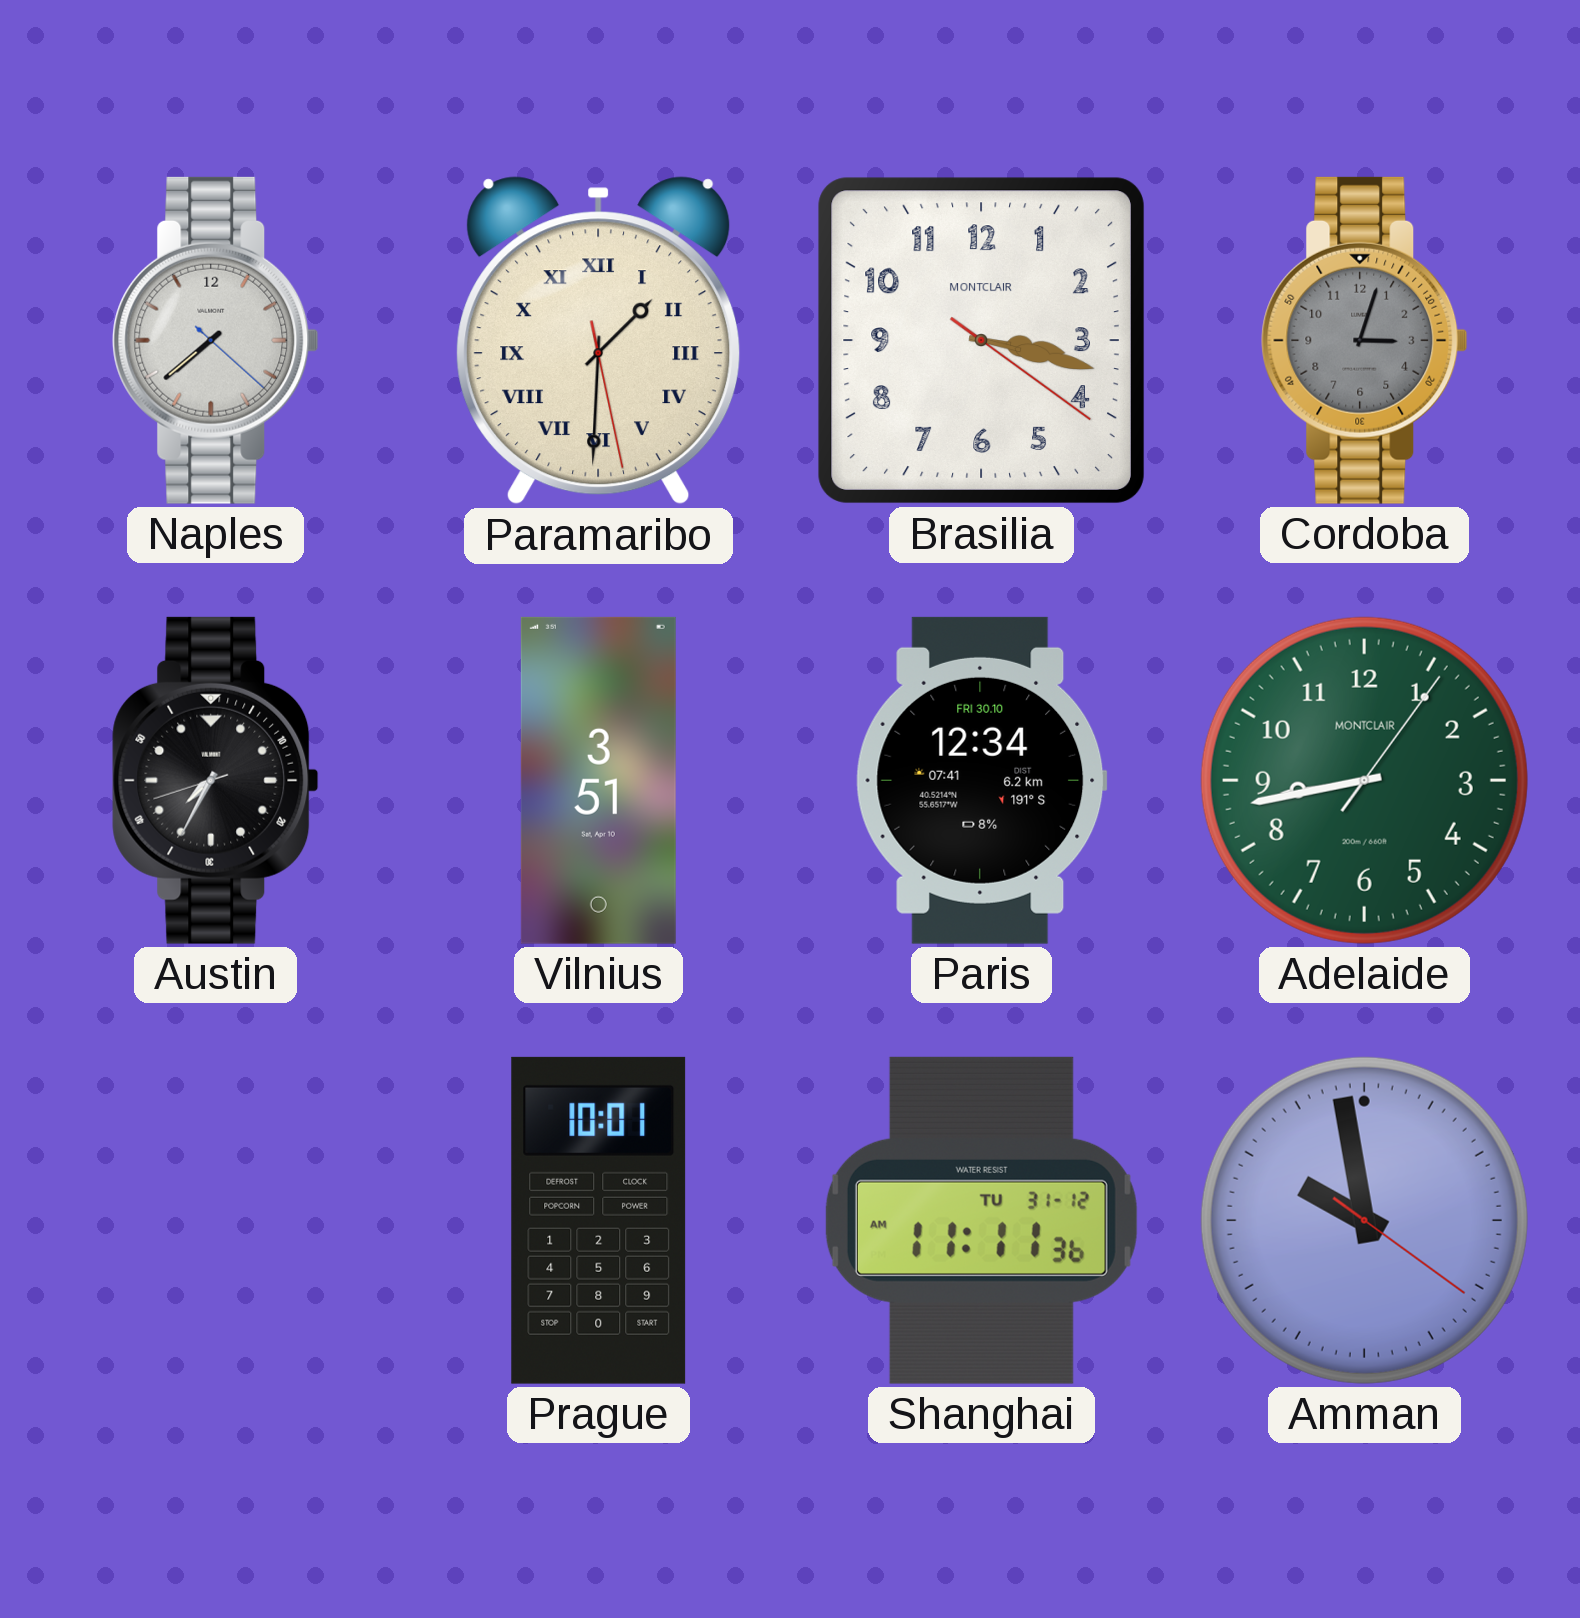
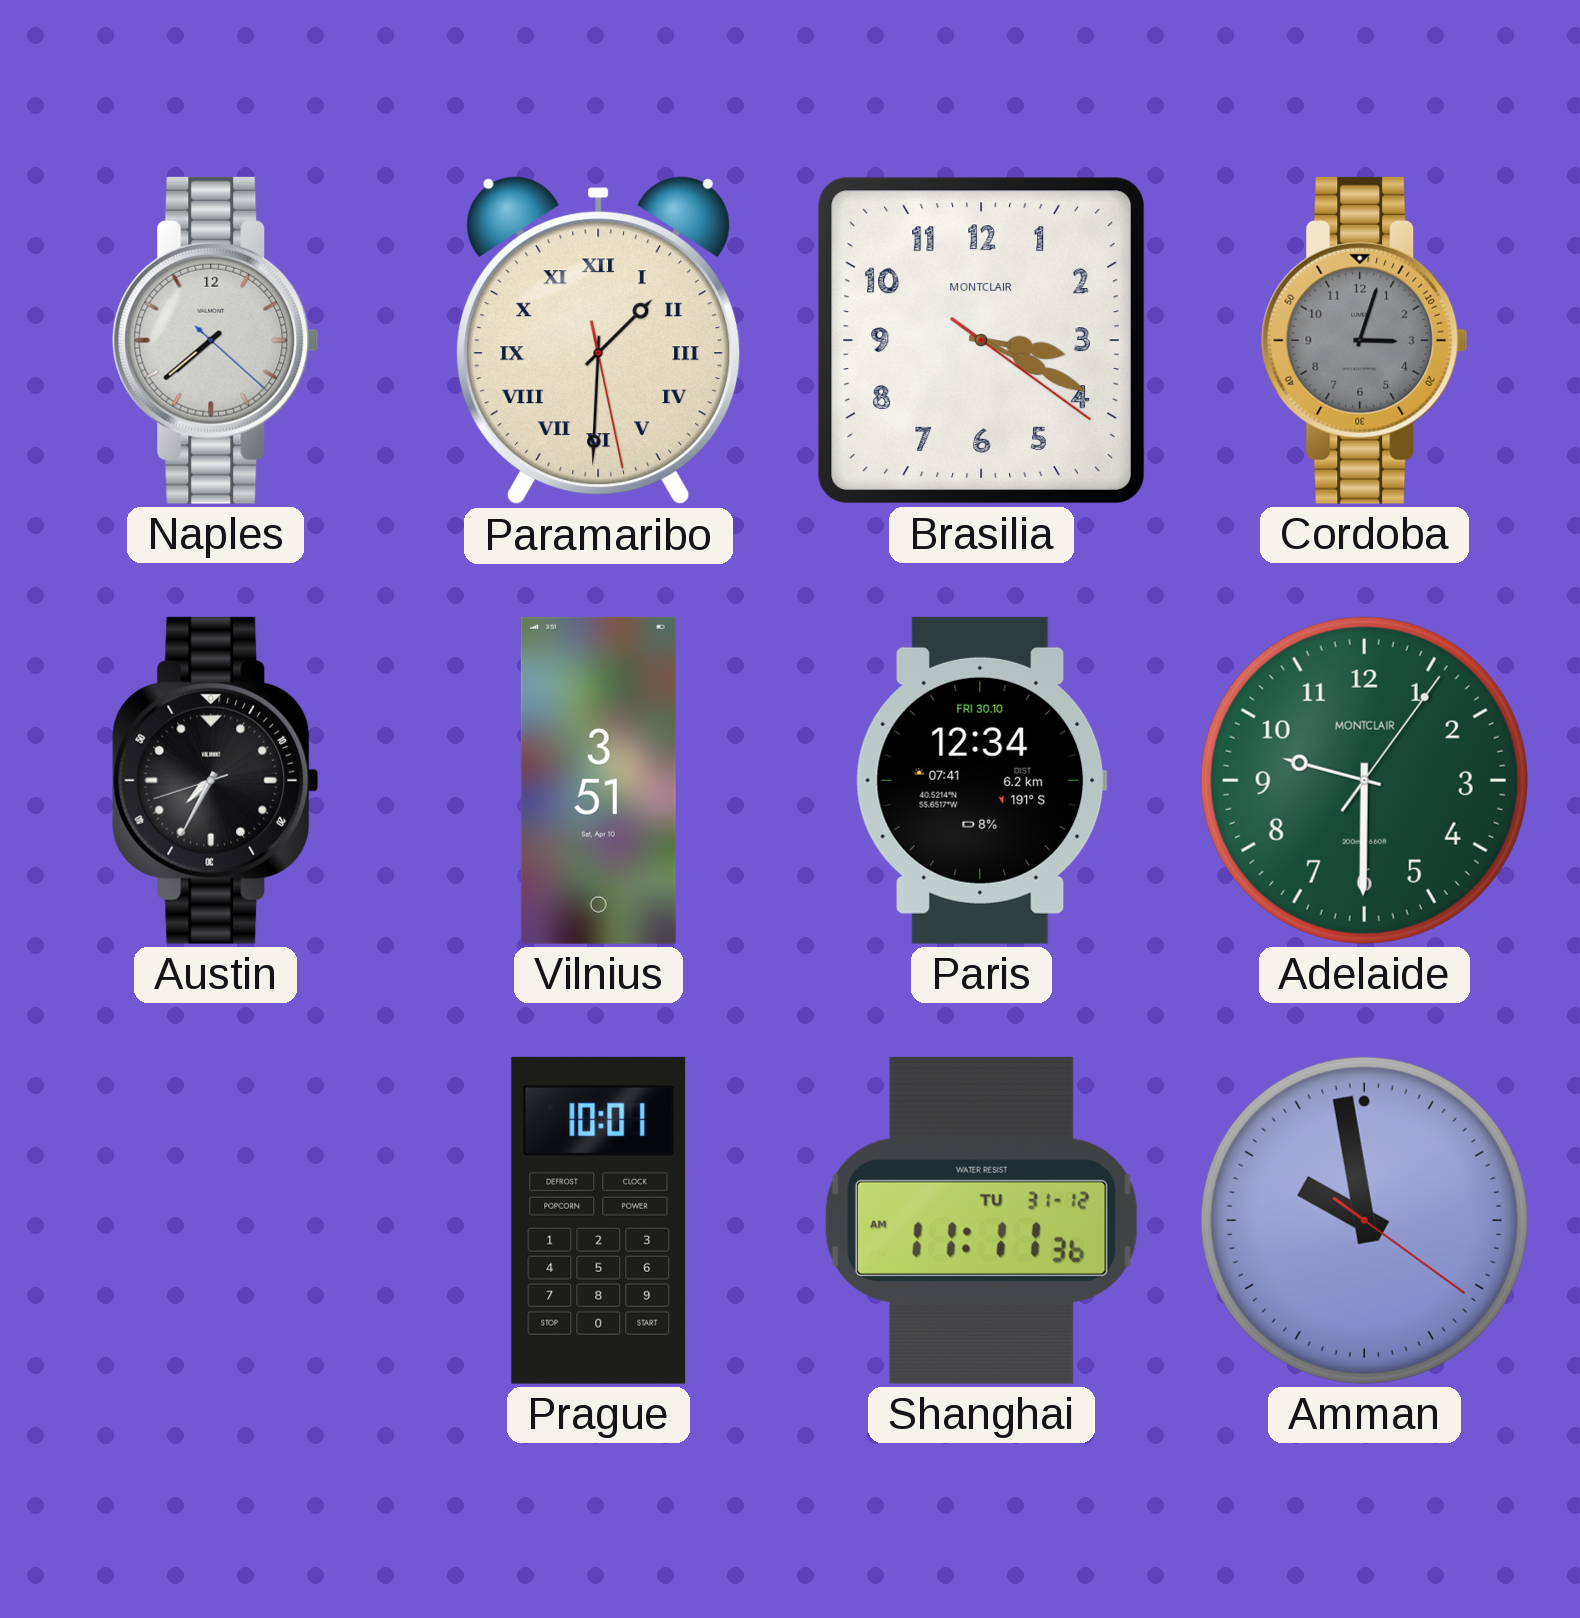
Brasilia: 3:17 -> 3:19
Adelaide: 8:43 -> 9:30
